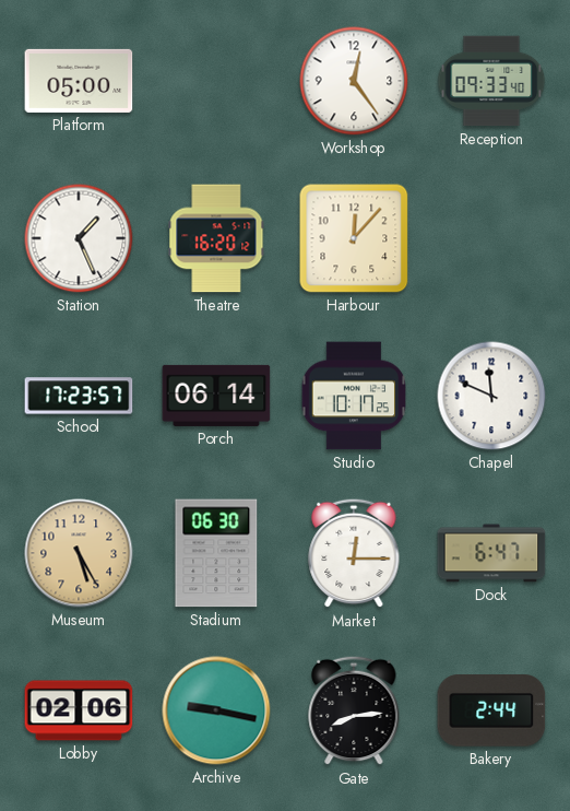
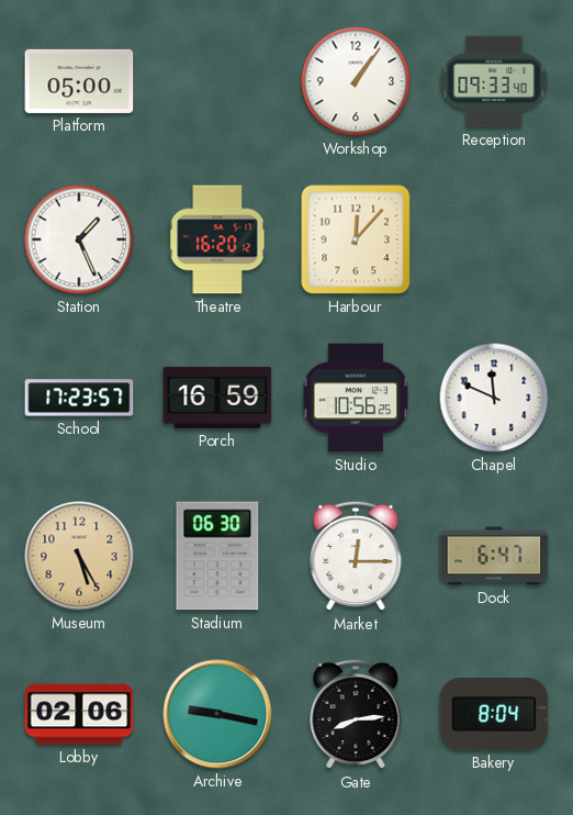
Workshop: 12:24 -> 1:06
Porch: 06:14 -> 16:59
Studio: 10:17 -> 10:56
Bakery: 2:44 -> 8:04
